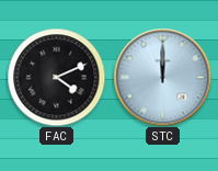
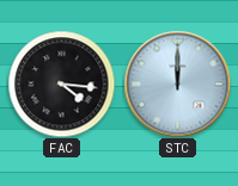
FAC: 4:11 -> 4:16
